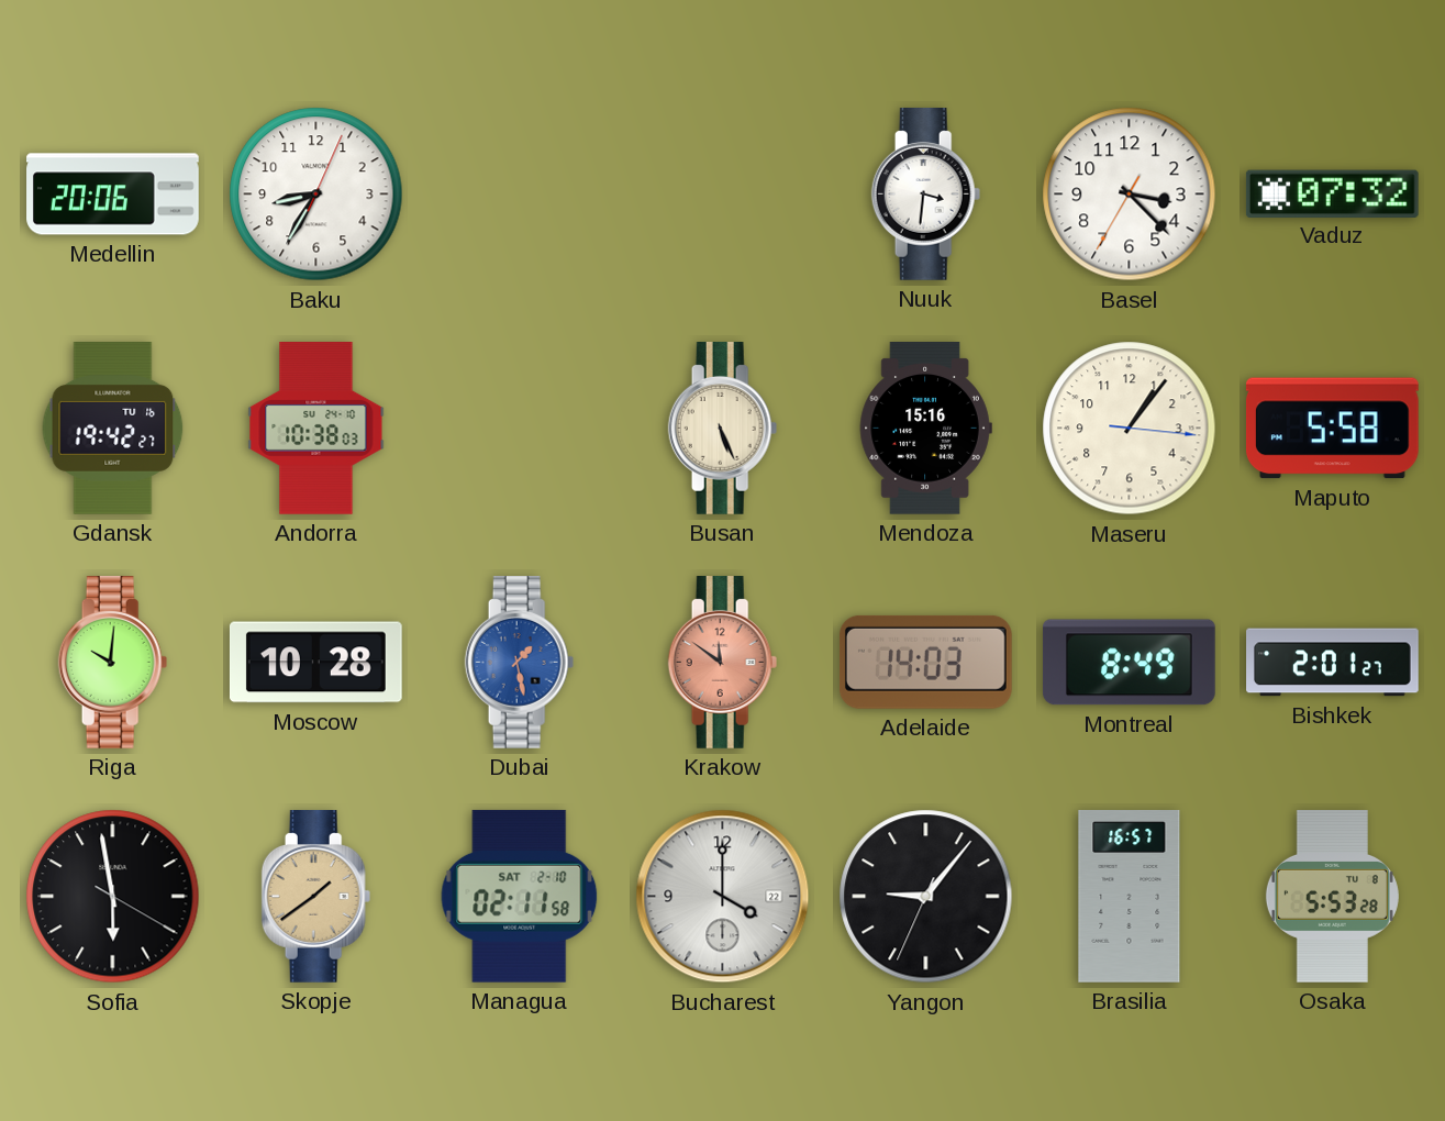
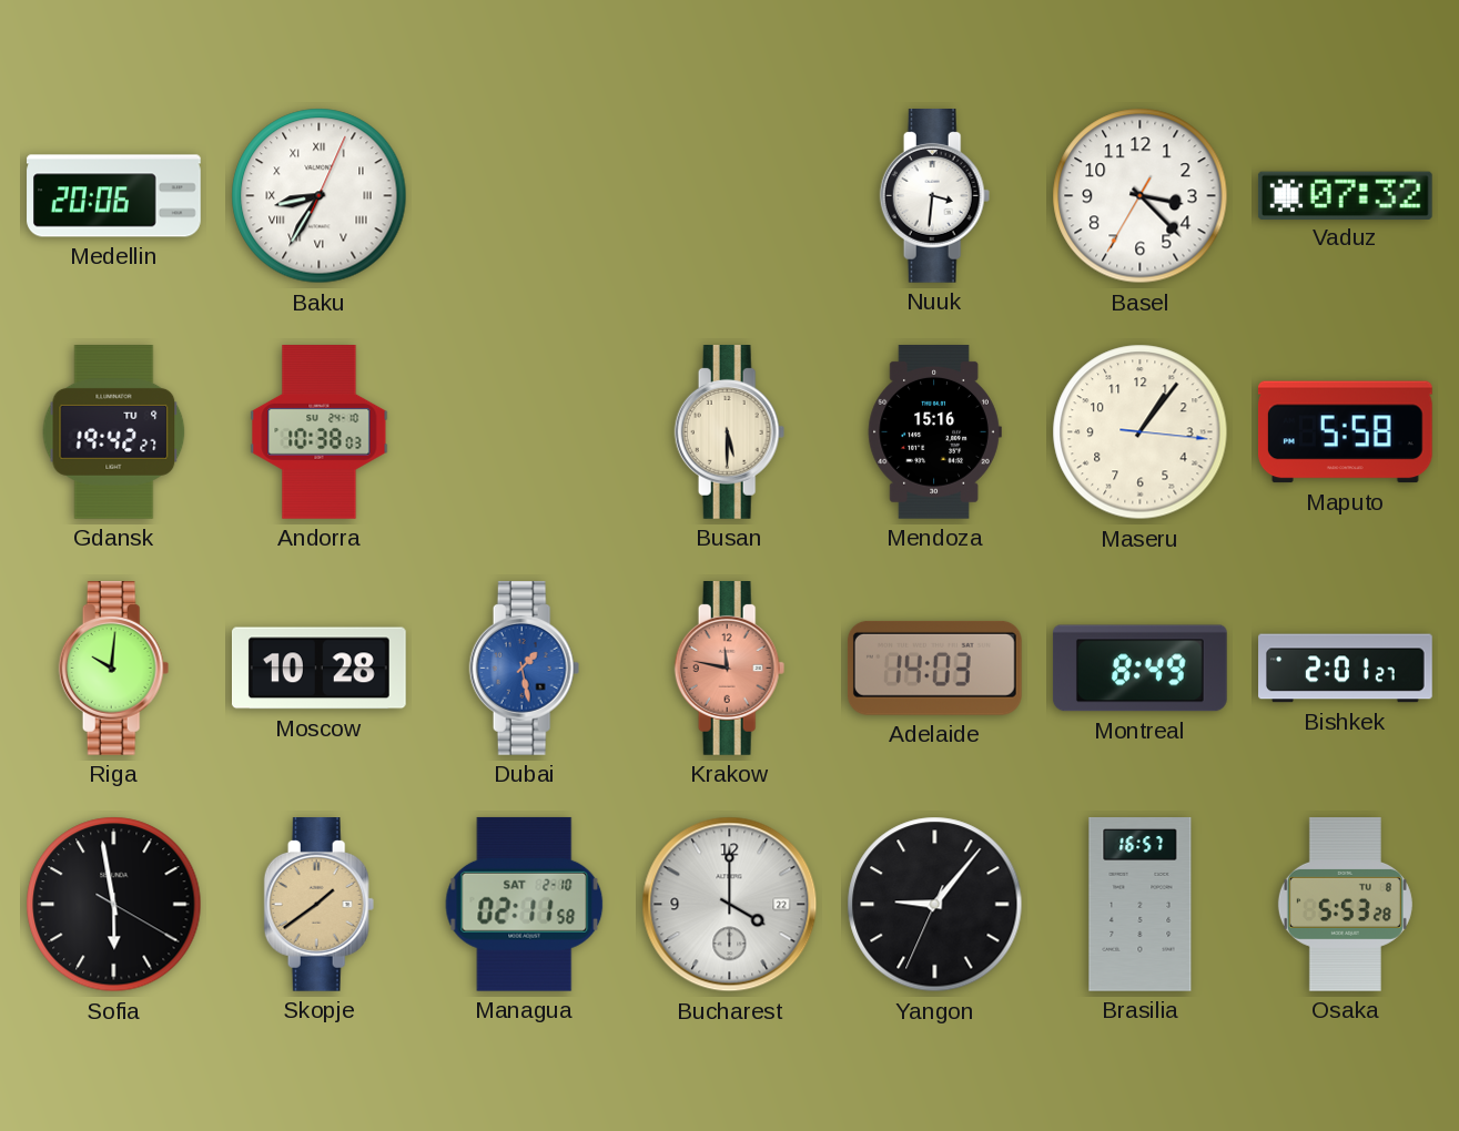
Baku numerals: Arabic -> Roman
Gdansk date: TU 16 -> TU 9
Busan: 5:26 -> 5:30
Krakow: 11:51 -> 11:47
